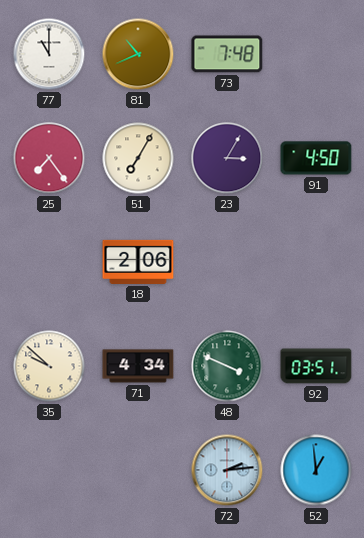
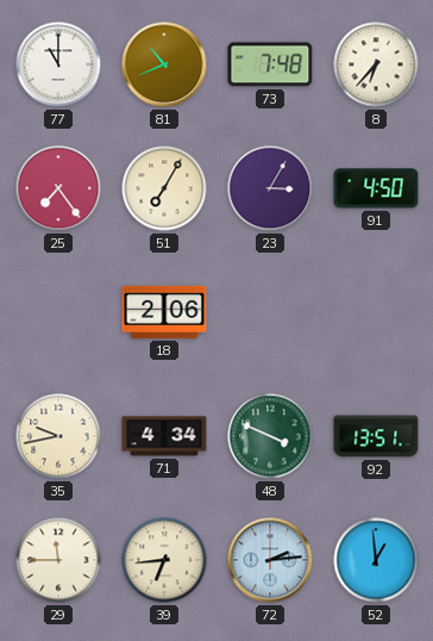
8: none -> 6:37
35: 9:52 -> 9:43
92: 03:51 -> 13:51
29: none -> 11:45
39: none -> 6:44
